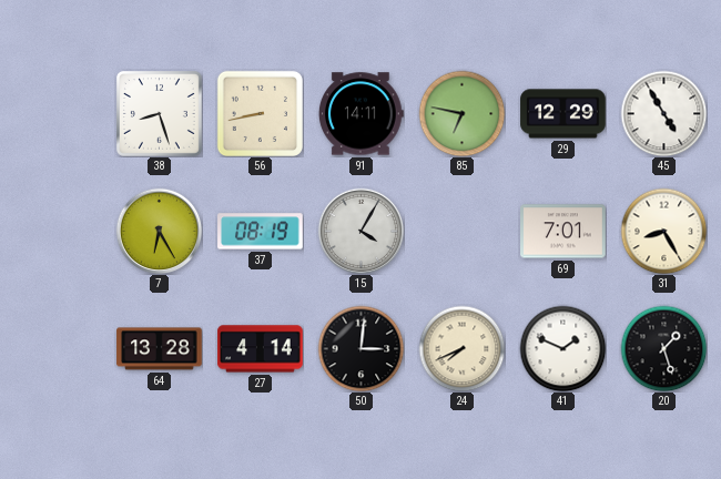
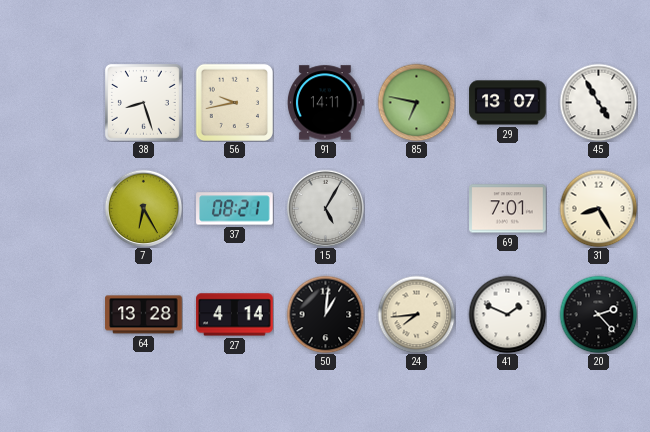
56: 8:43 -> 9:43
29: 12:29 -> 13:07
37: 08:19 -> 08:21
15: 4:05 -> 5:05
50: 3:01 -> 1:01
24: 7:41 -> 7:44
20: 1:27 -> 2:23
